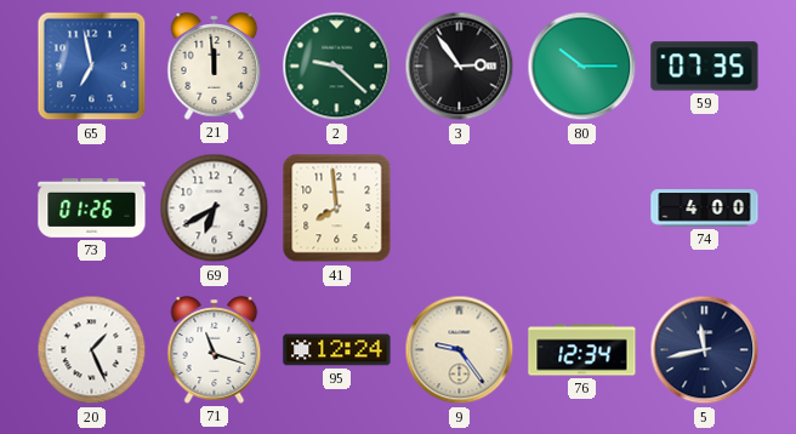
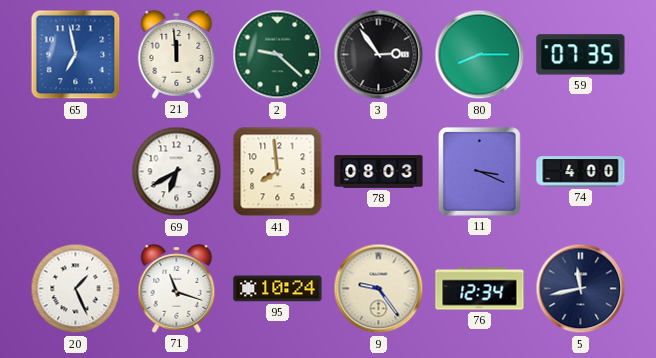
80: 10:15 -> 8:15
73: 01:26 -> none
78: none -> 08:03
11: none -> 3:19
95: 12:24 -> 10:24
